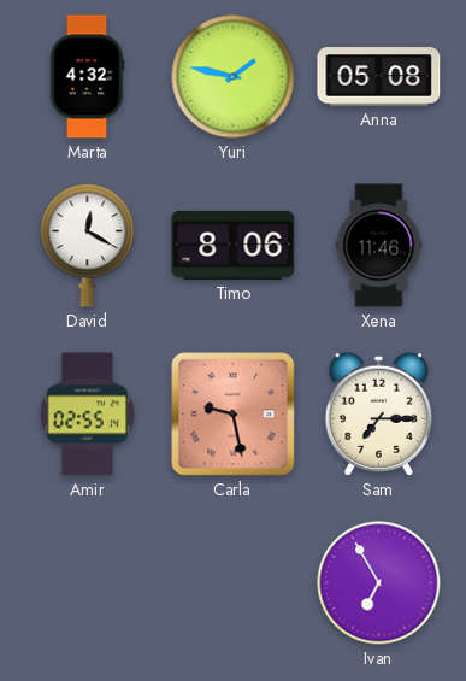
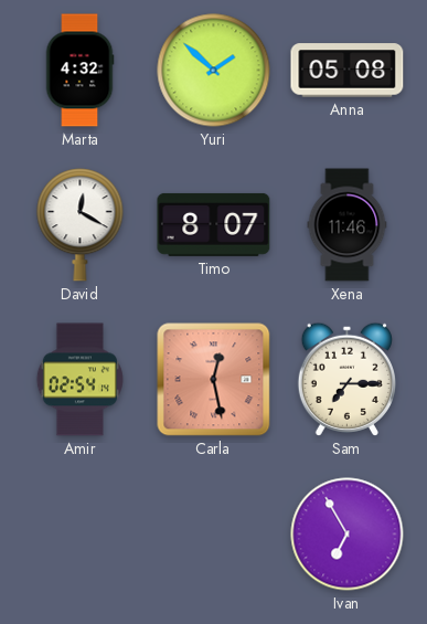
Yuri: 1:47 -> 1:52
Timo: 8:06 -> 8:07
Amir: 02:55 -> 02:54
Carla: 9:28 -> 12:28
